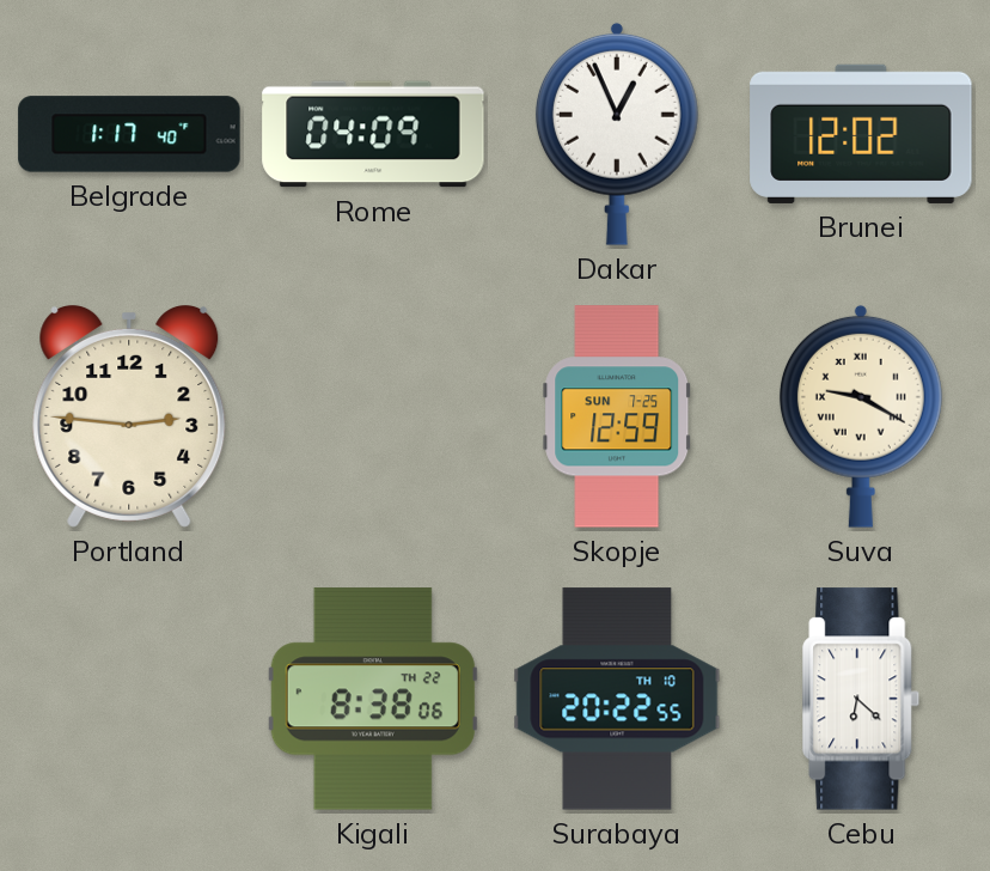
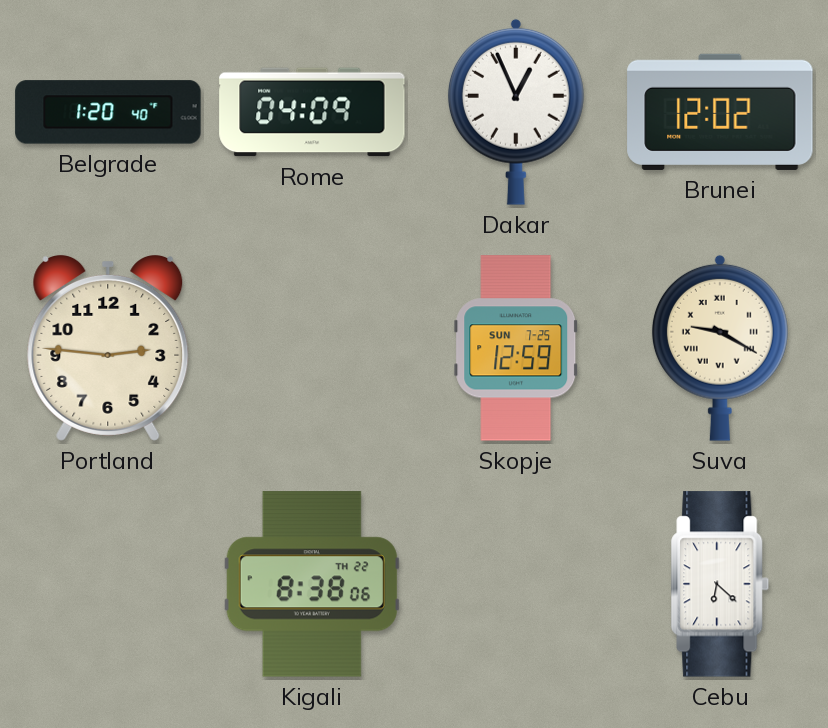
Belgrade: 1:17 -> 1:20
Surabaya: 20:22 -> none
